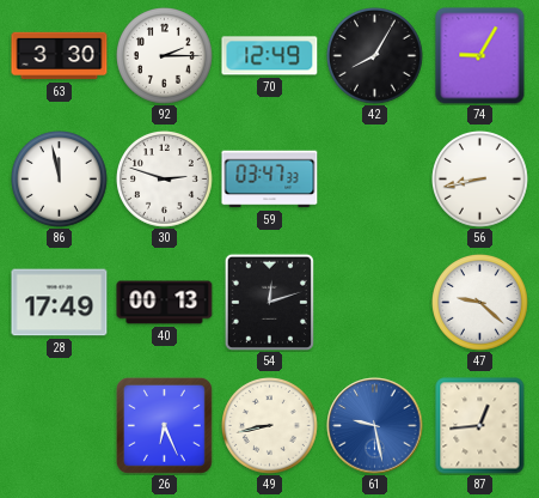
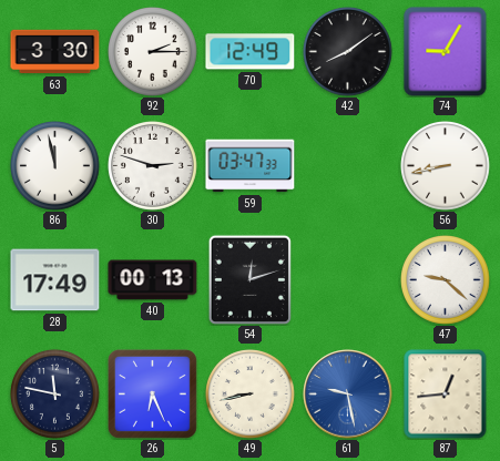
42: 8:05 -> 8:09
5: none -> 11:47
